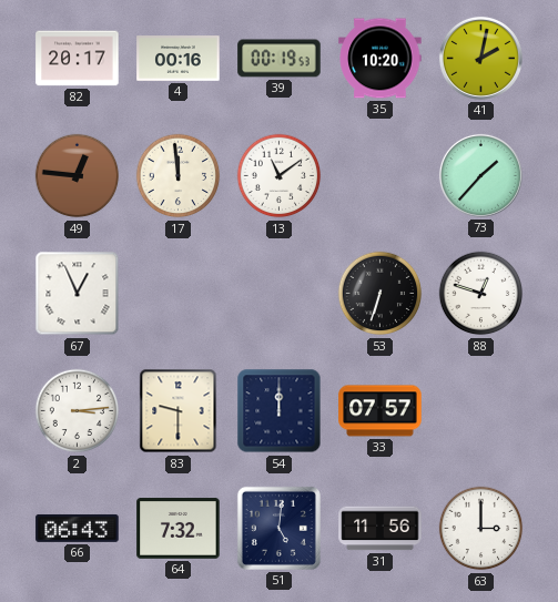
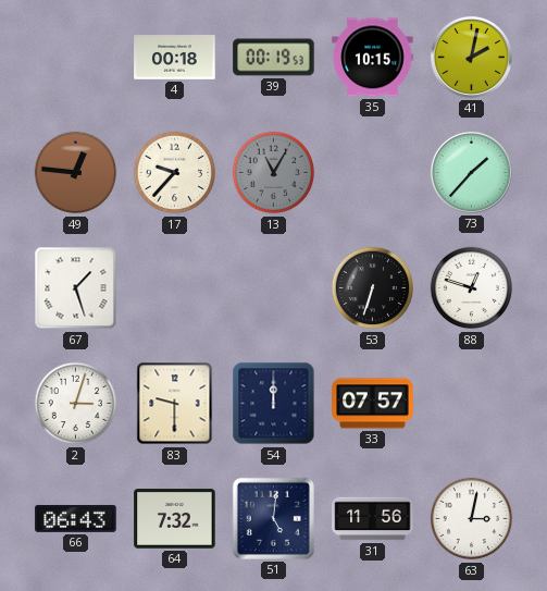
82: 20:17 -> none
4: 00:16 -> 00:18
35: 10:20 -> 10:15
17: 11:59 -> 9:37
13: 11:09 -> 11:05
13 dial: white -> grey
67: 12:56 -> 1:27
2: 3:14 -> 3:03
63: 3:00 -> 3:02
